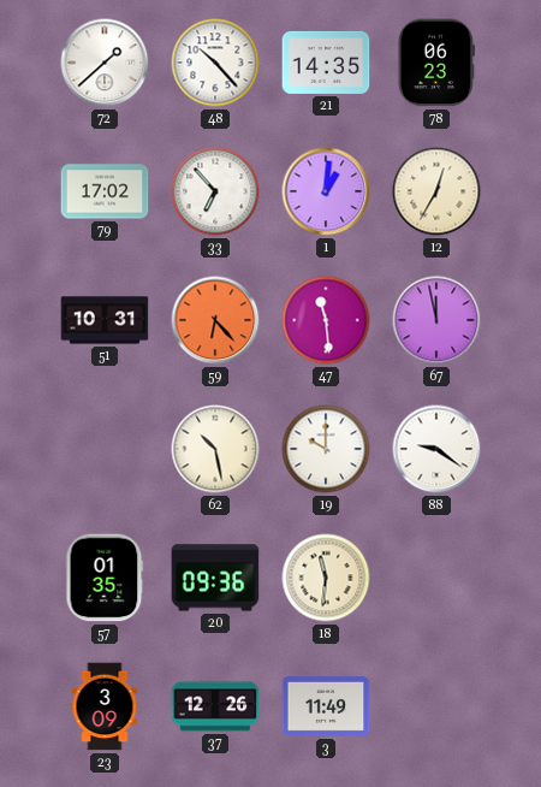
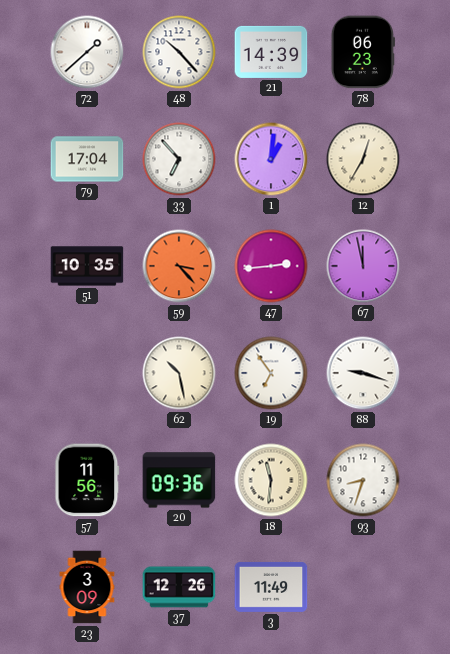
21: 14:35 -> 14:39
79: 17:02 -> 17:04
51: 10:31 -> 10:35
59: 6:23 -> 3:23
47: 11:29 -> 2:44
19: 10:00 -> 6:54
88: 9:21 -> 9:18
57: 01:35 -> 11:56
93: none -> 8:33
